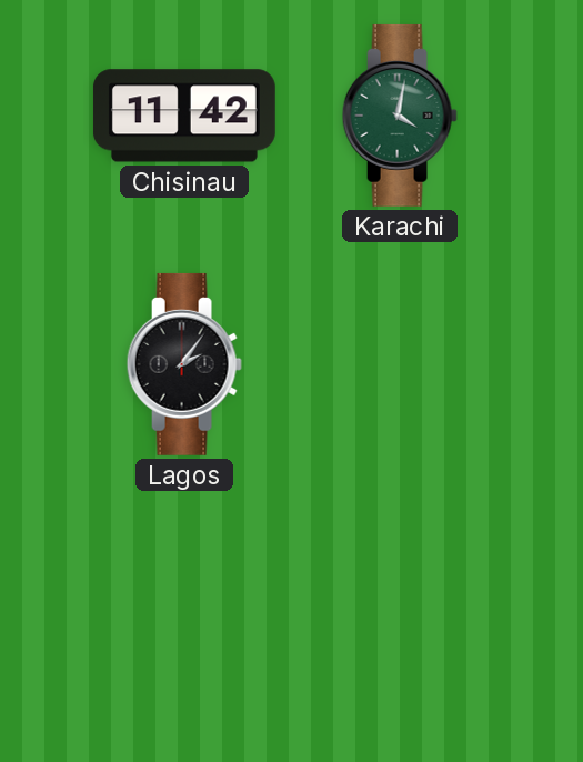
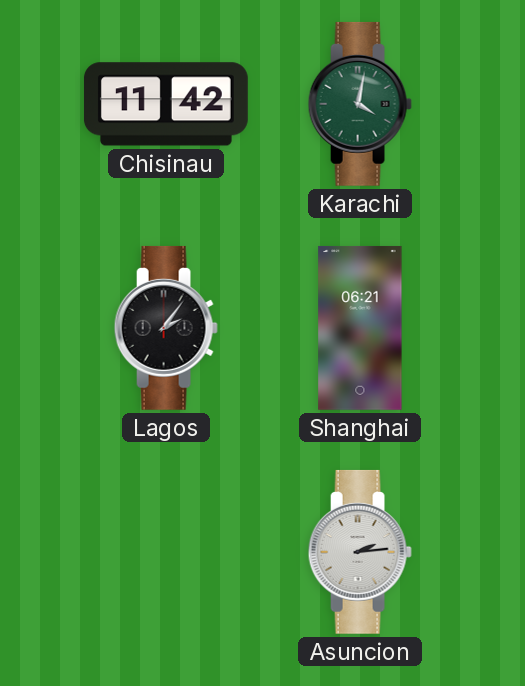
Shanghai: none -> 06:21
Asuncion: none -> 2:14
